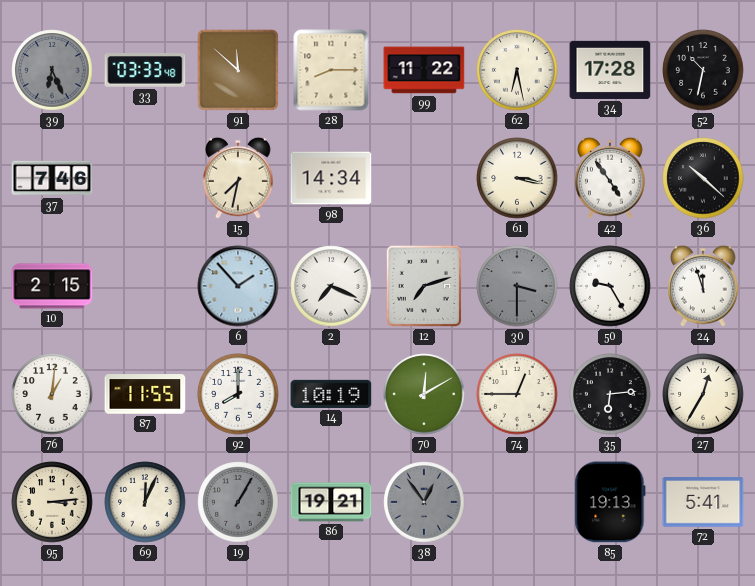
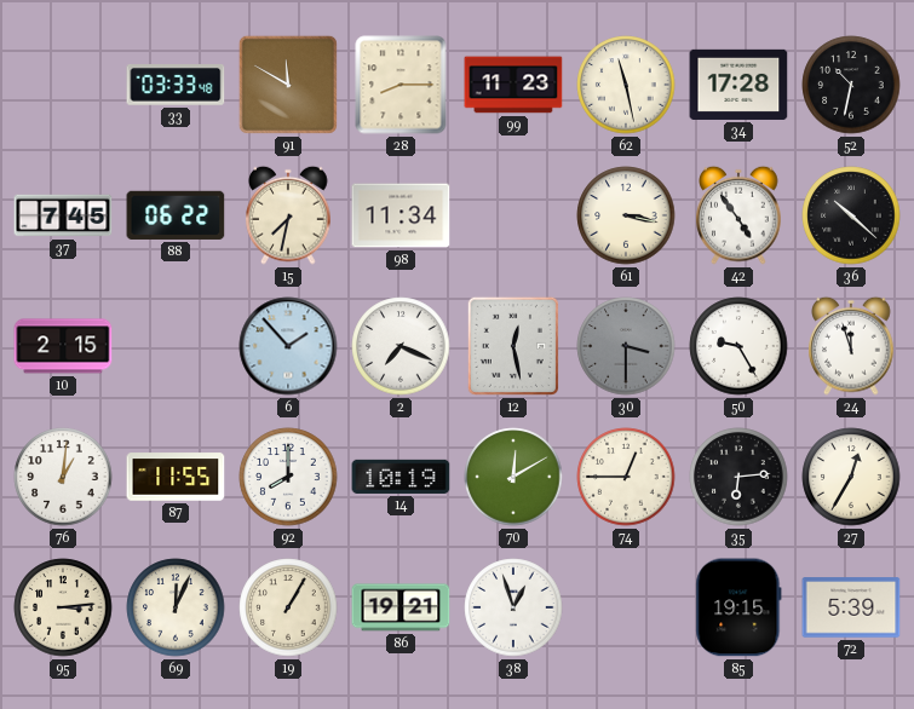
39: 6:26 -> none
91: 11:52 -> 11:50
99: 11:22 -> 11:23
62: 6:28 -> 11:28
37: 7:46 -> 7:45
88: none -> 06:22
98: 14:34 -> 11:34
12: 7:12 -> 12:28
19 dial: grey -> cream
38: 12:54 -> 12:57
38 dial: grey -> white
85: 19:13 -> 19:15
72: 5:41 -> 5:39
